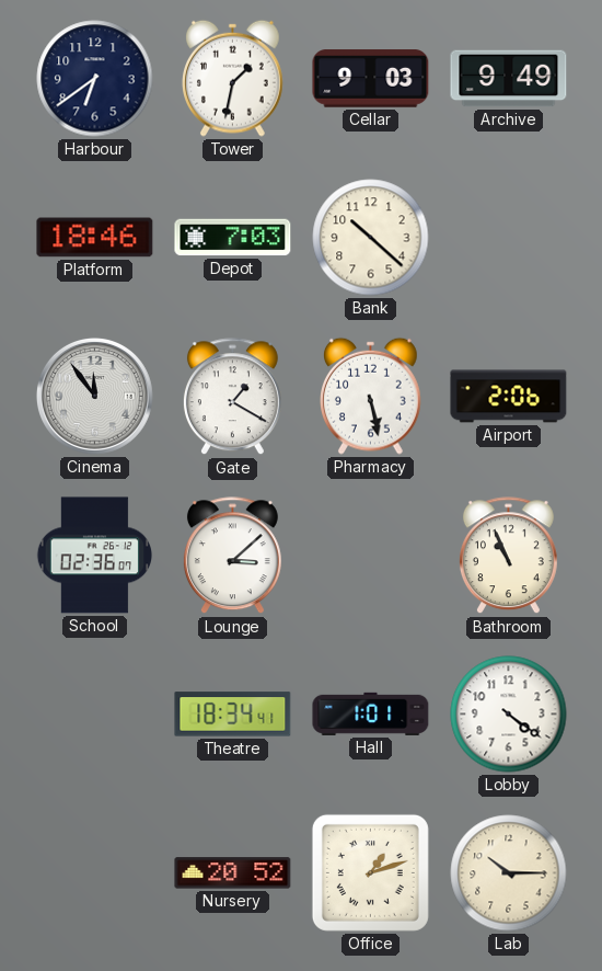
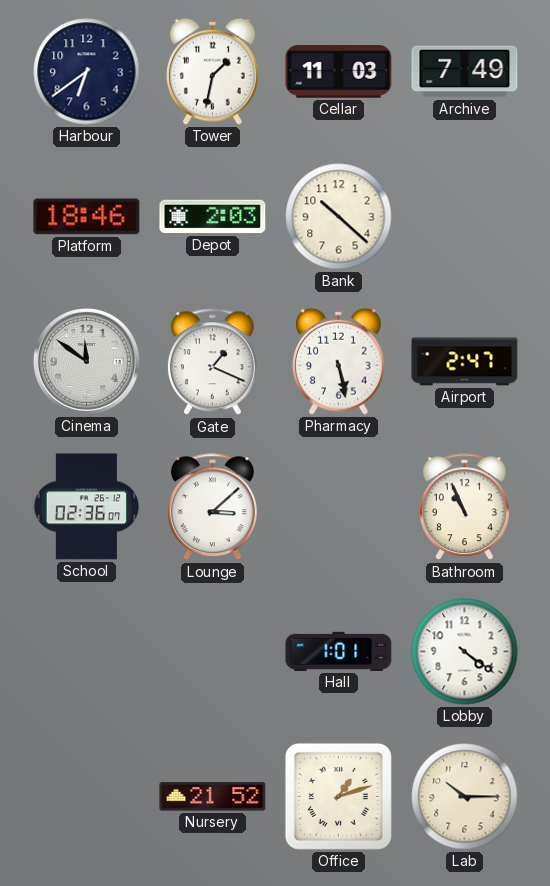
Cellar: 9:03 -> 11:03
Archive: 9:49 -> 7:49
Depot: 7:03 -> 2:03
Cinema: 11:54 -> 11:51
Gate: 1:20 -> 1:19
Airport: 2:06 -> 2:47
Theatre: 18:34 -> none
Nursery: 20:52 -> 21:52
